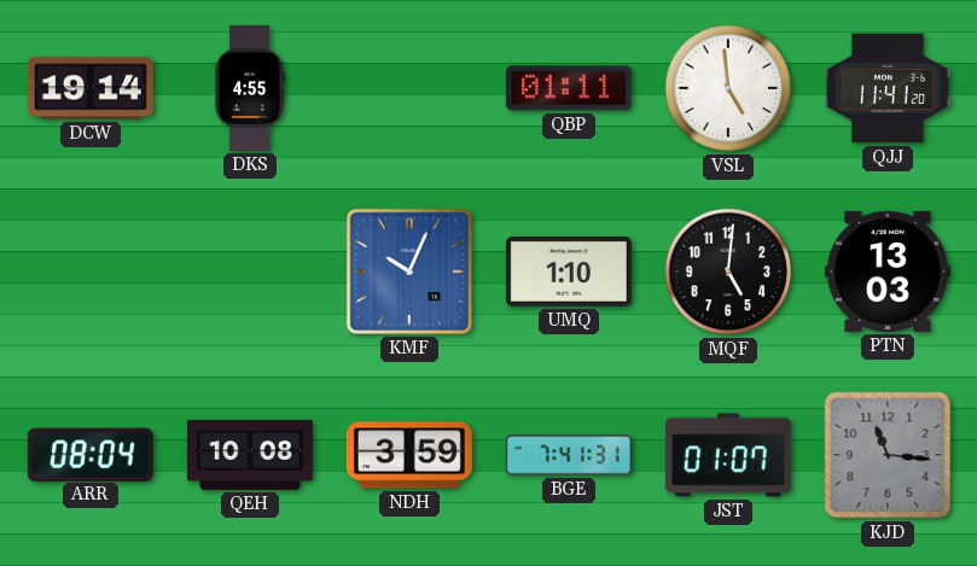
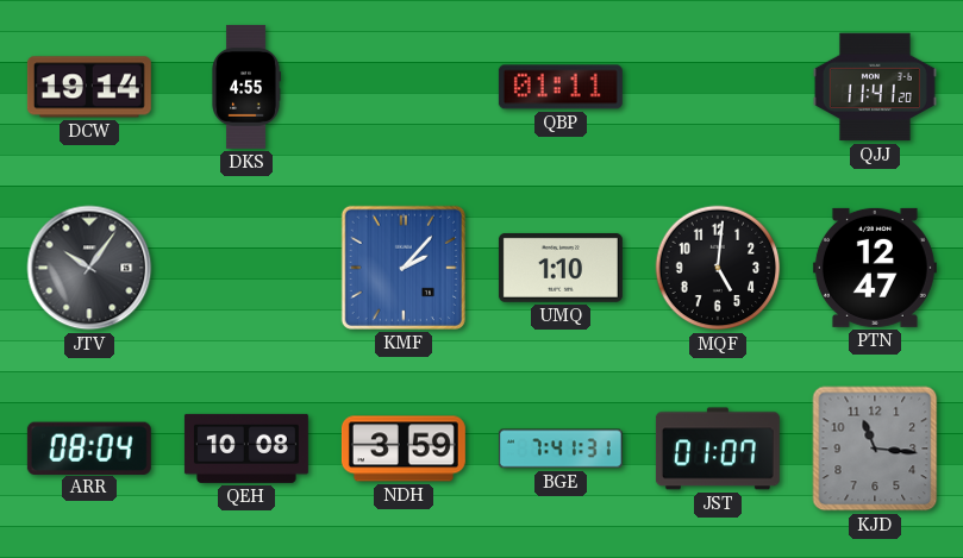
VSL: 4:59 -> none
JTV: none -> 10:06
KMF: 10:04 -> 2:07
PTN: 13:03 -> 12:47
